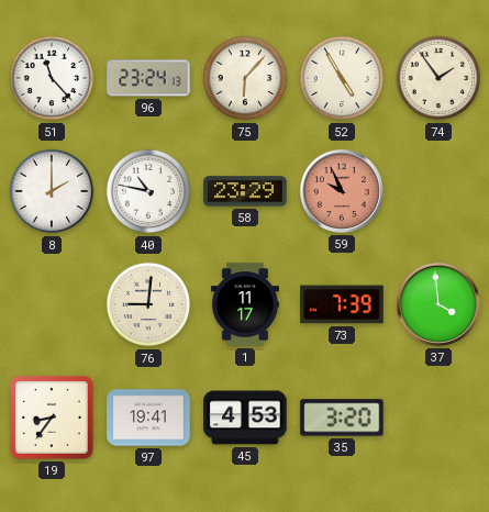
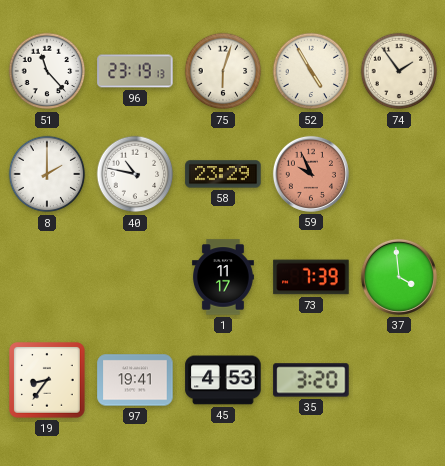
96: 23:24 -> 23:19
75: 6:07 -> 6:03
76: 9:01 -> none
